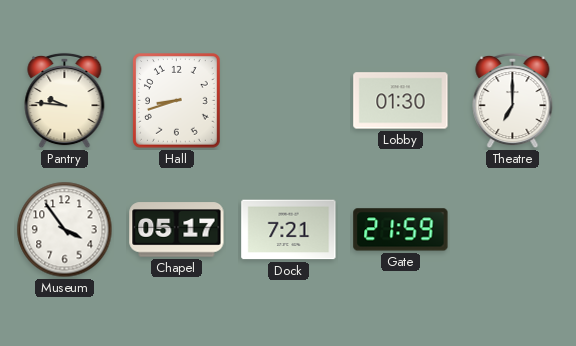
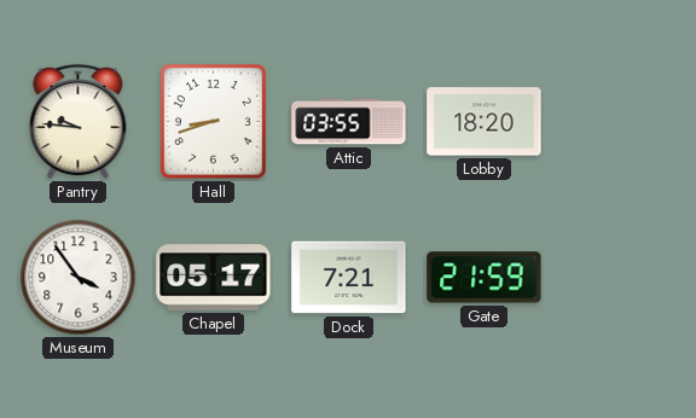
Attic: none -> 03:55
Lobby: 01:30 -> 18:20
Theatre: 7:00 -> none
